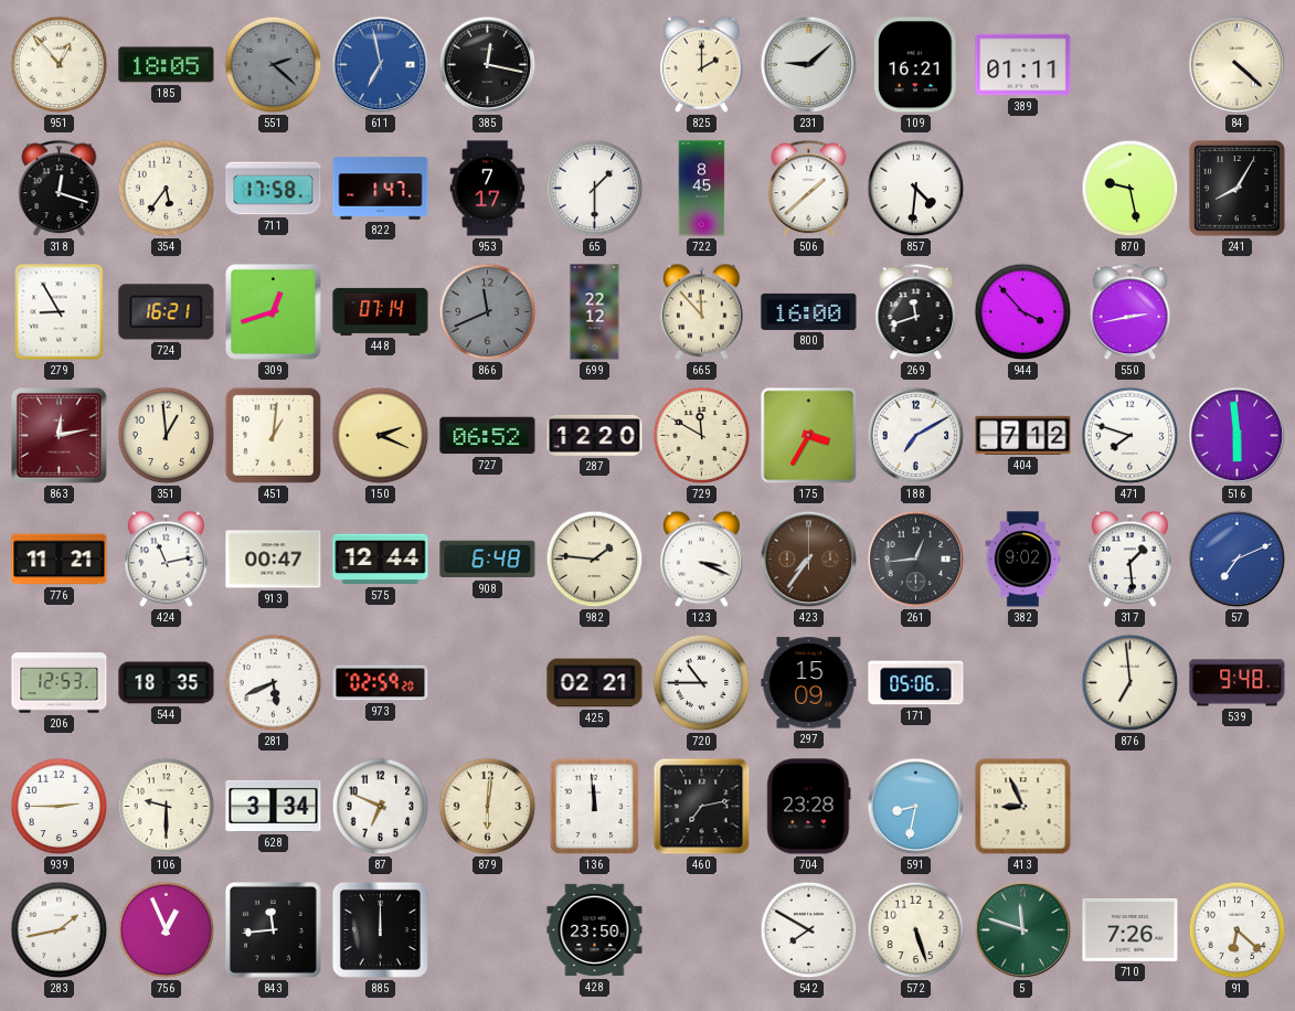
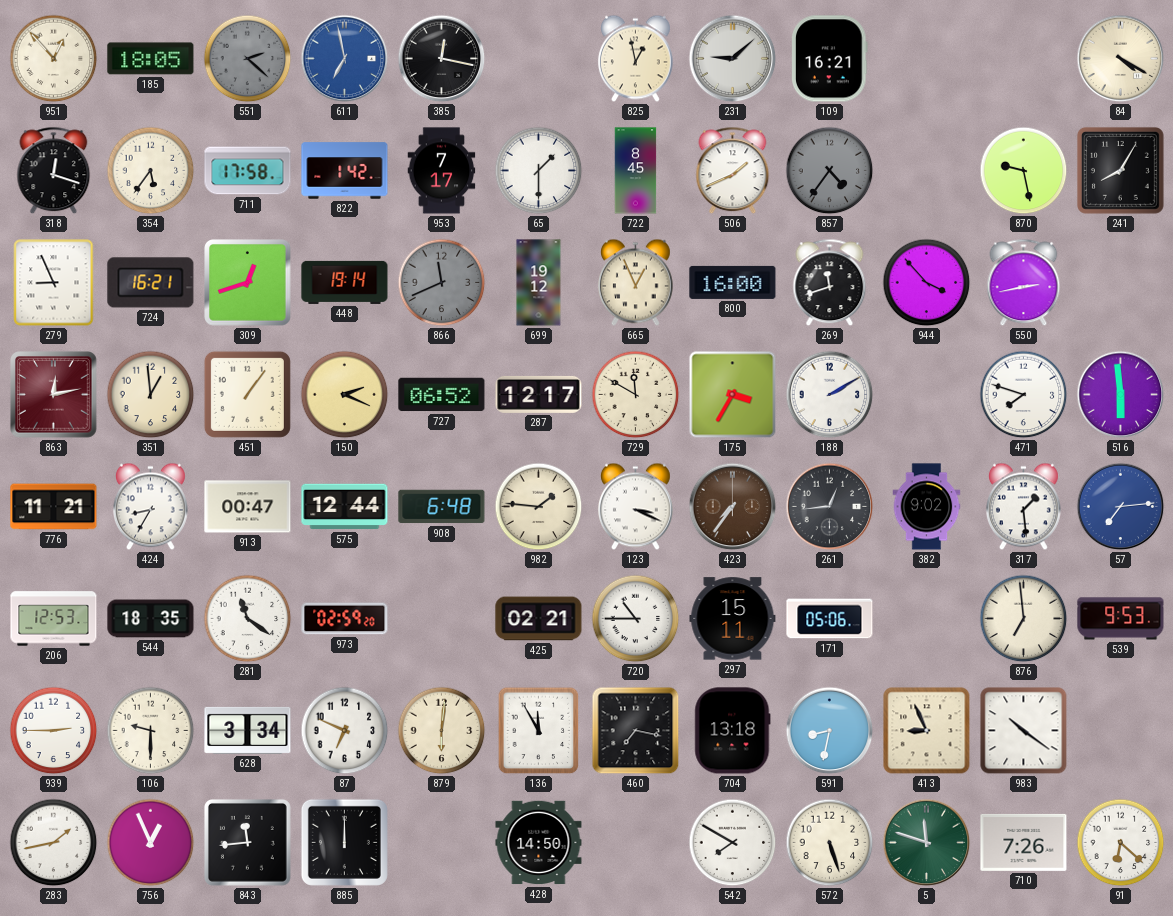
825: 2:00 -> 12:58
389: 01:11 -> none
84: 4:22 -> 4:20
822: 1:47 -> 1:42
506: 1:38 -> 1:41
857: 4:31 -> 4:36
857 dial: white -> grey
279: 8:55 -> 8:56
448: 07:14 -> 19:14
699: 22:12 -> 19:12
665: 11:53 -> 12:56
451: 1:01 -> 1:06
287: 12:20 -> 12:17
188: 7:10 -> 2:10
404: 7:12 -> none
424: 11:13 -> 8:35
57: 7:11 -> 7:14
281: 5:41 -> 11:21
297: 15:09 -> 15:11
539: 9:48 -> 9:53
136: 11:59 -> 11:55
460: 7:13 -> 7:17
704: 23:28 -> 13:18
983: none -> 10:21
428: 23:50 -> 14:50
